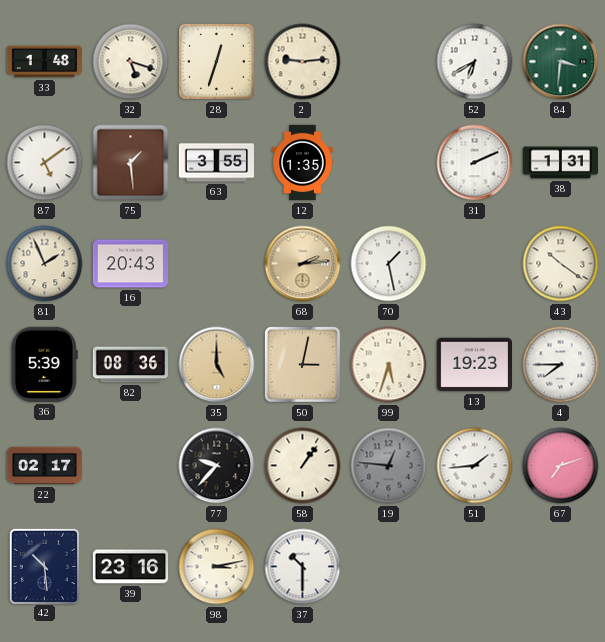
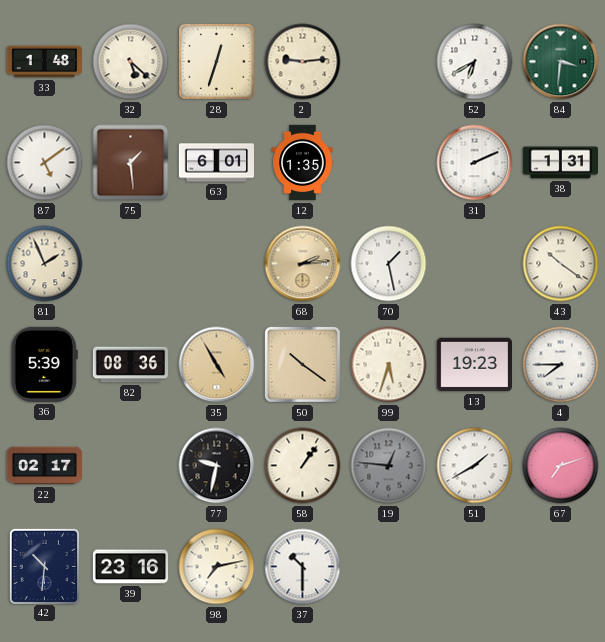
32: 5:18 -> 5:22
63: 3:55 -> 6:01
16: 20:43 -> none
35: 5:00 -> 4:55
50: 3:02 -> 10:21
77: 9:37 -> 9:32
51: 1:44 -> 1:40
42: 10:29 -> 10:31
98: 3:13 -> 7:13
